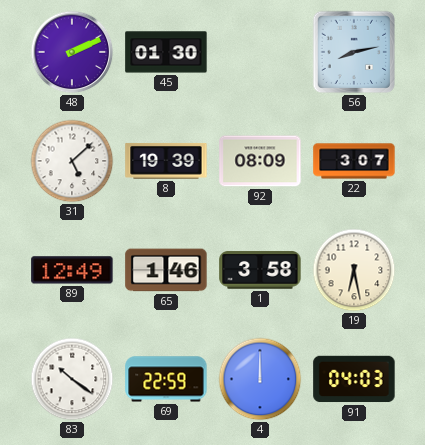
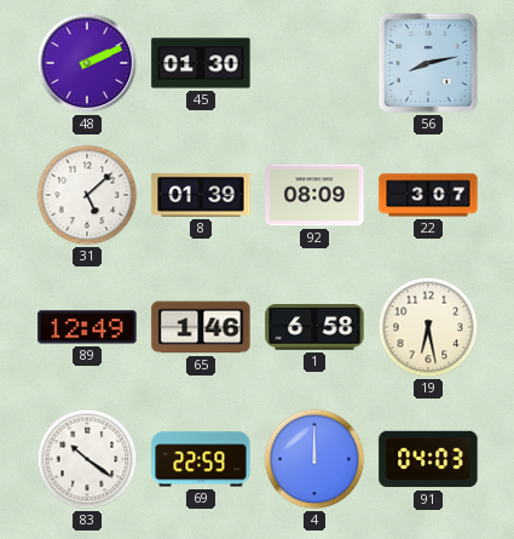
8: 19:39 -> 01:39
1: 3:58 -> 6:58
